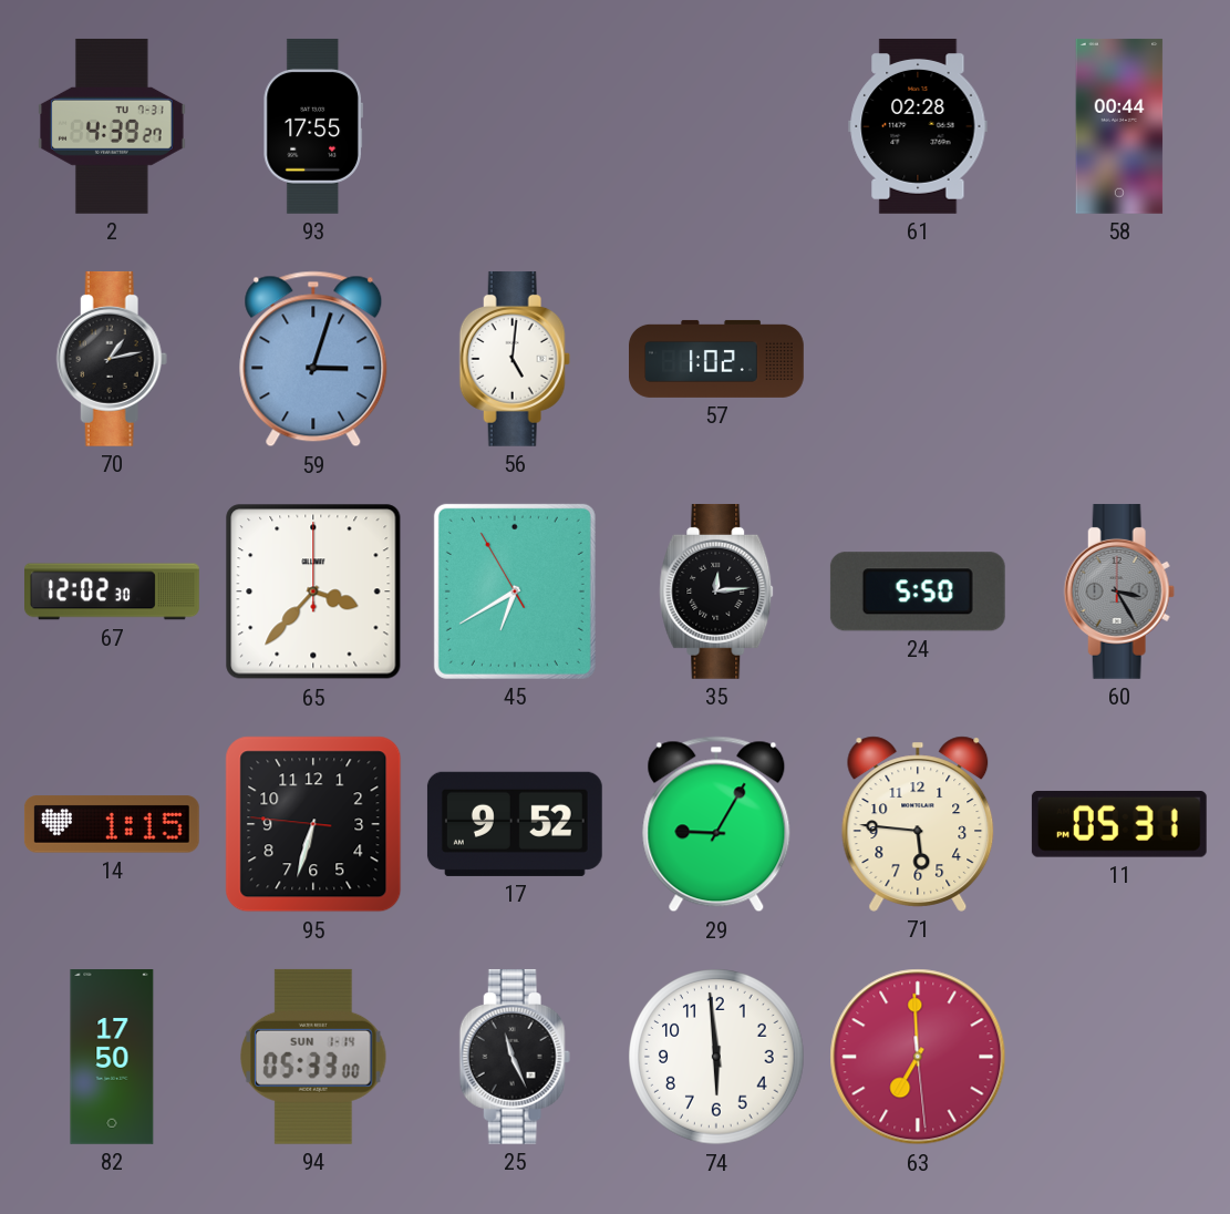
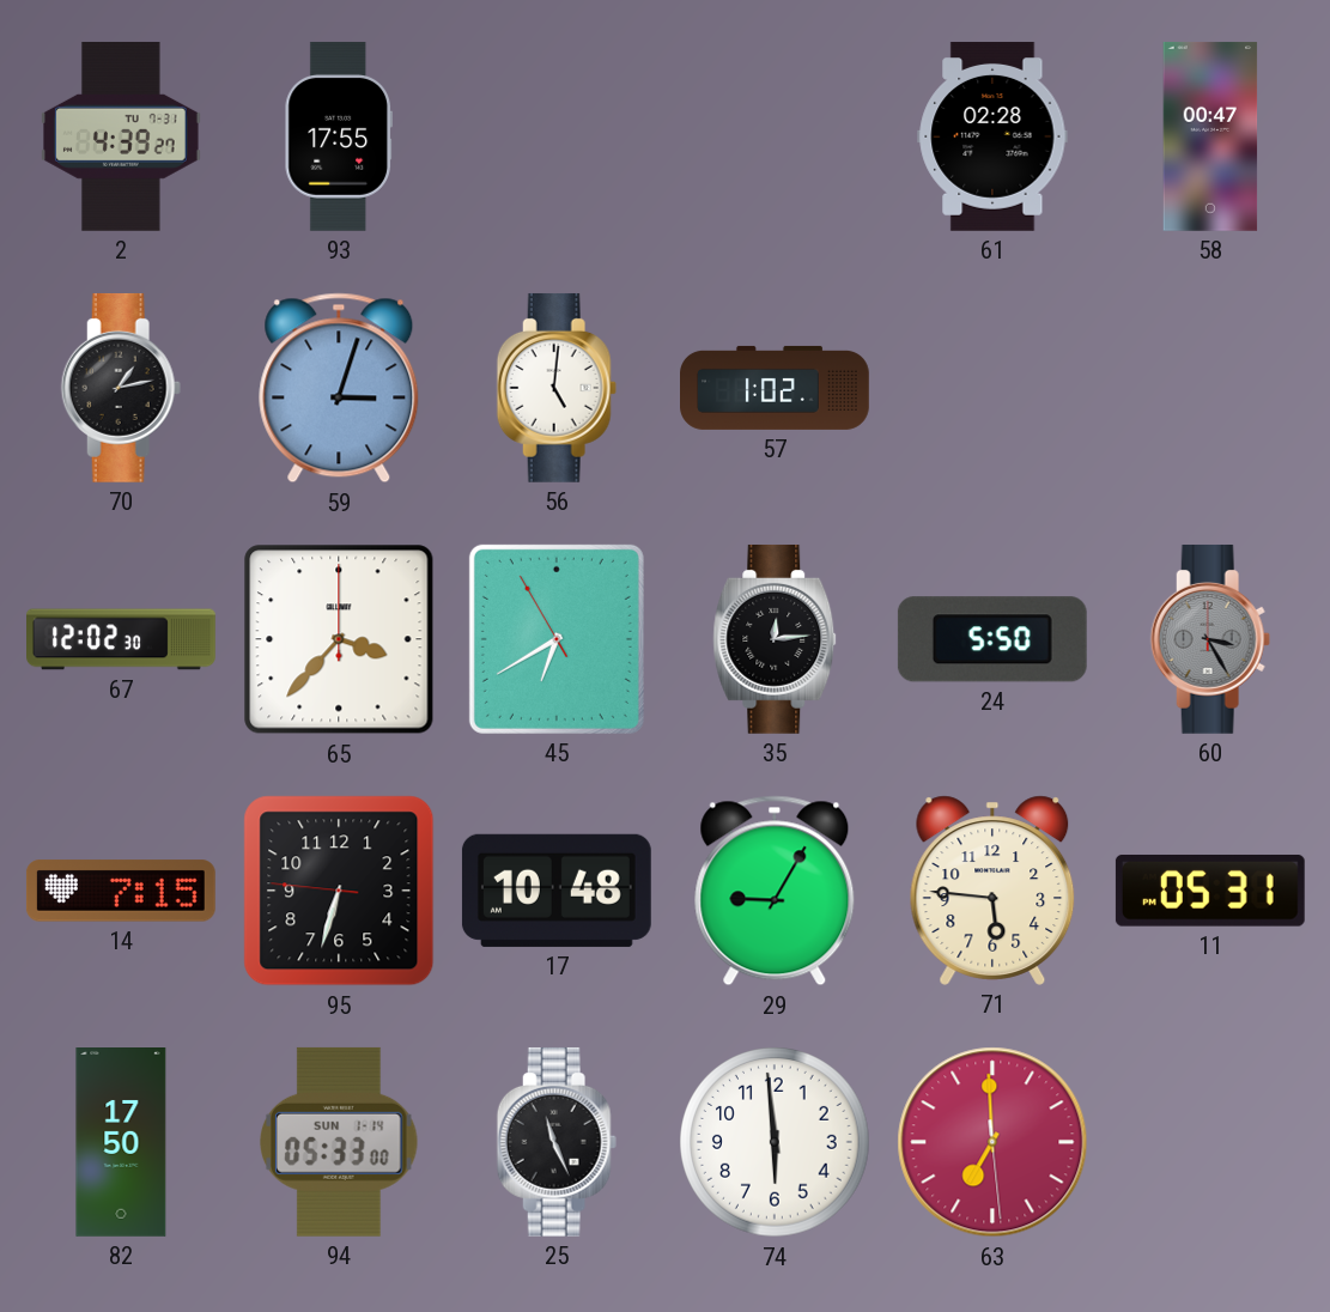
58: 00:44 -> 00:47
14: 1:15 -> 7:15
17: 9:52 -> 10:48
